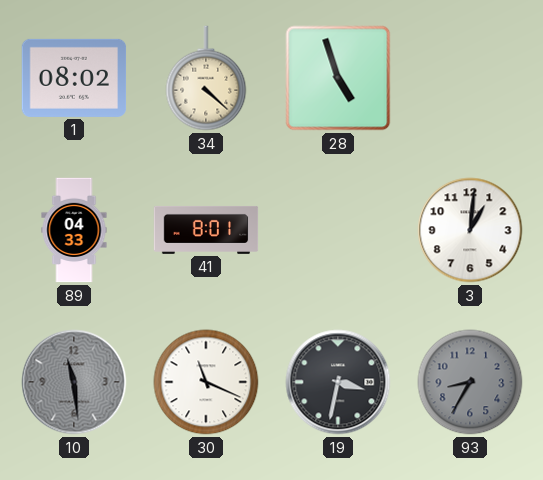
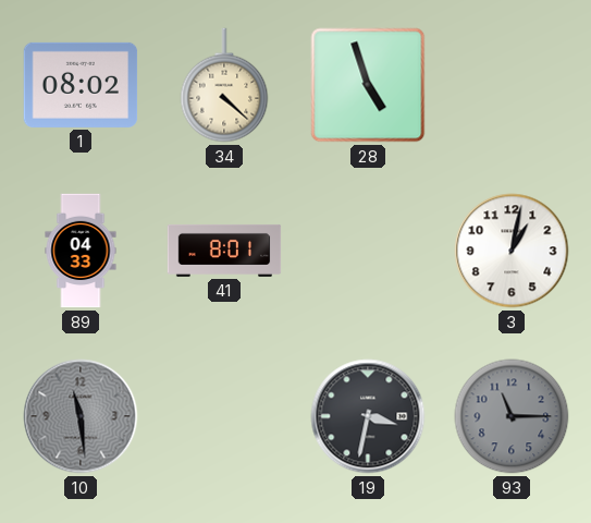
3: 1:01 -> 1:02
30: 11:19 -> none
93: 8:35 -> 11:15
